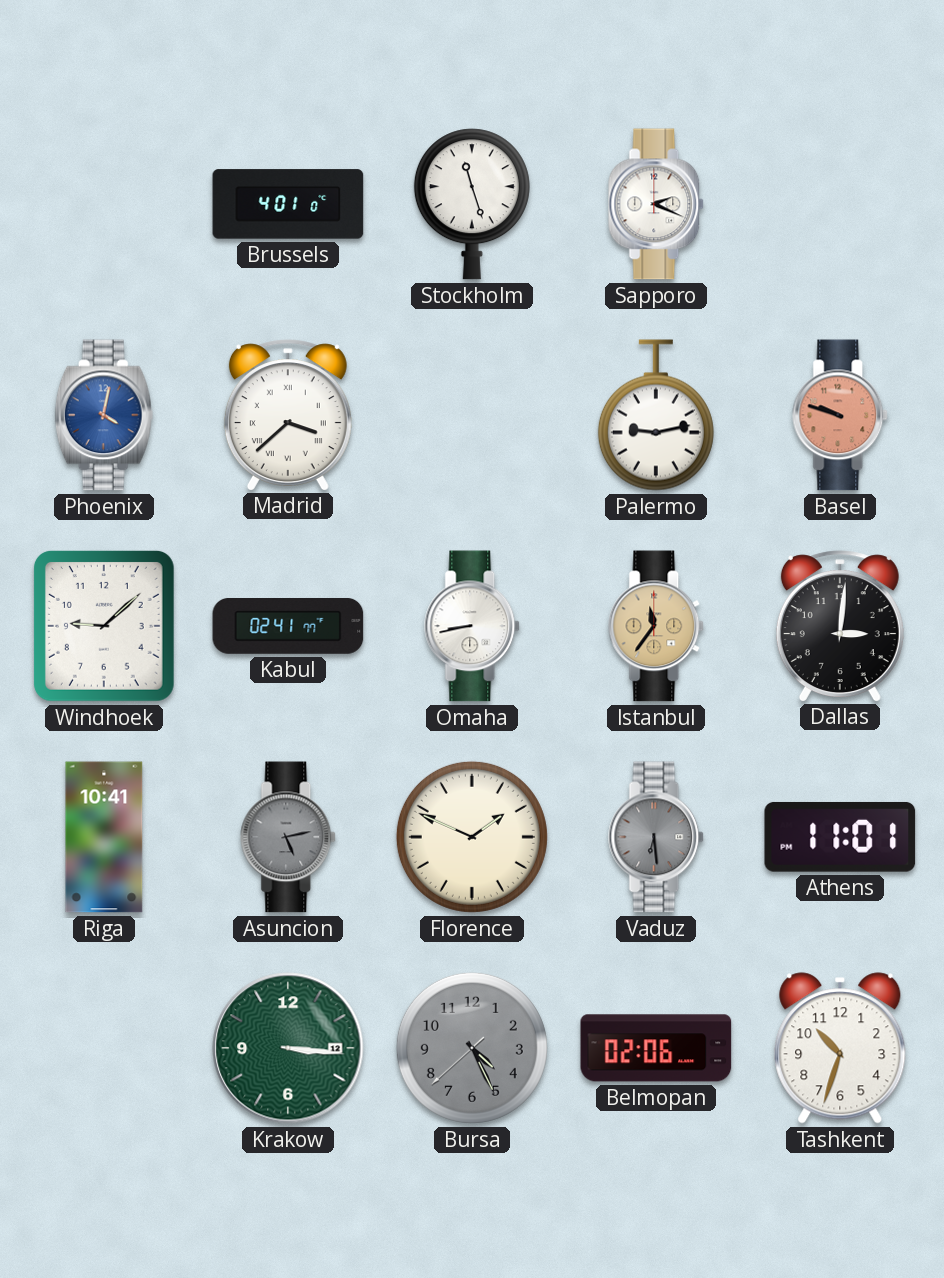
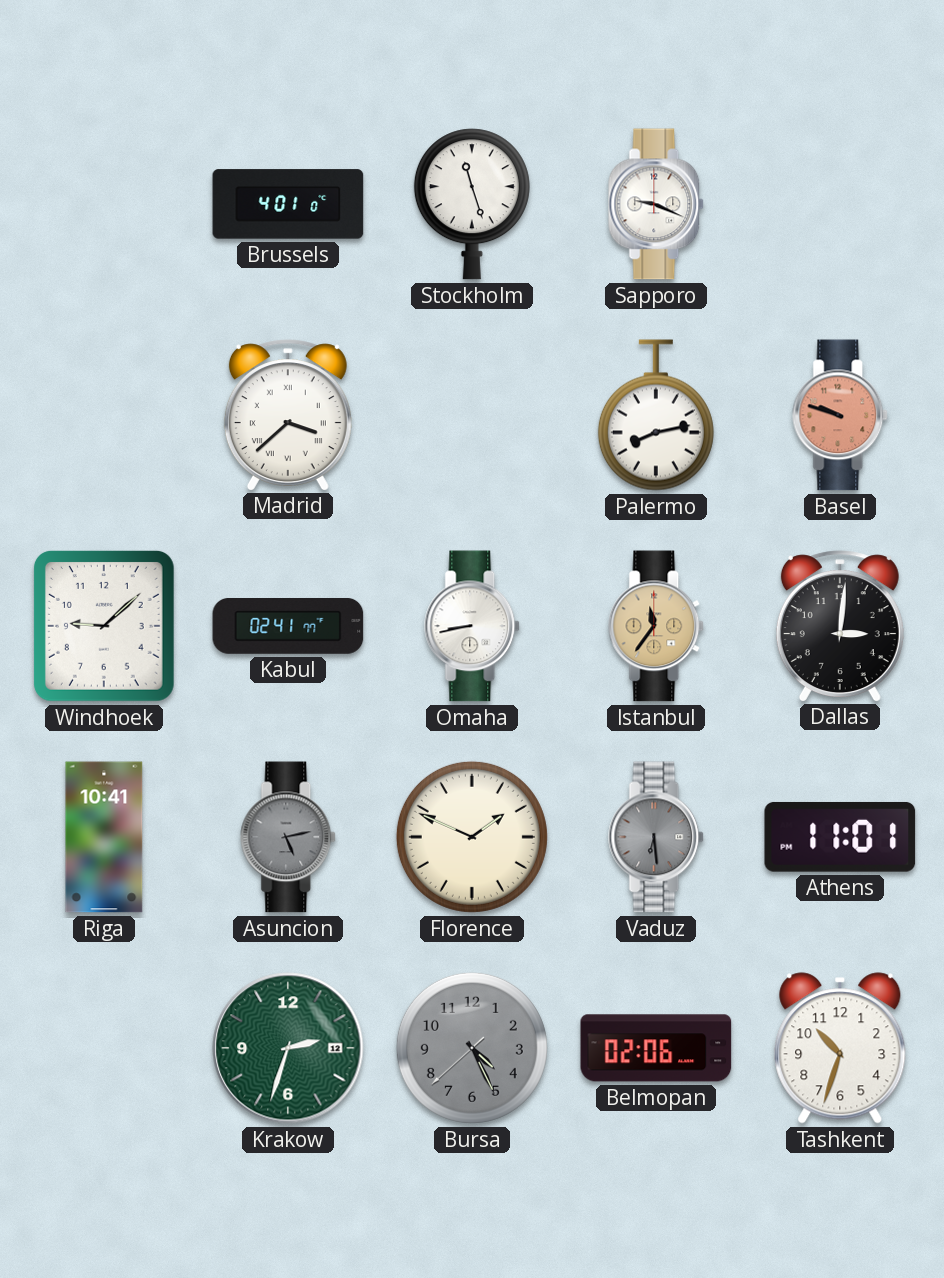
Sapporo: 2:19 -> 9:19
Phoenix: 4:02 -> none
Palermo: 9:13 -> 8:13
Krakow: 3:16 -> 2:33
